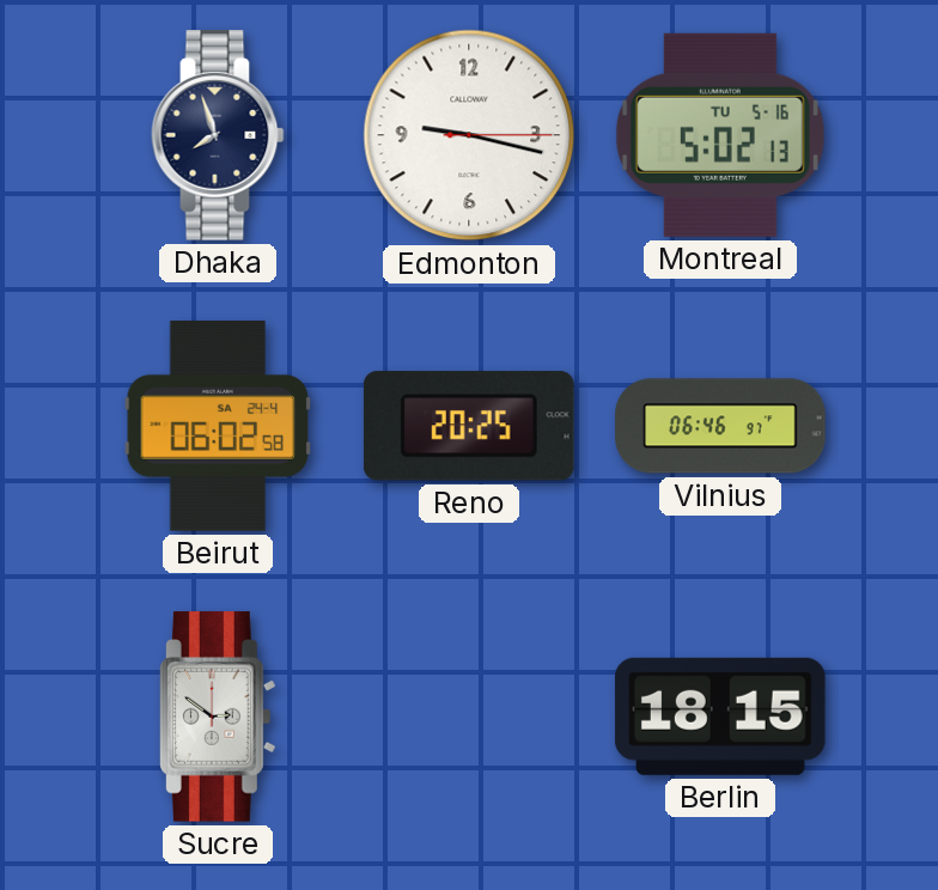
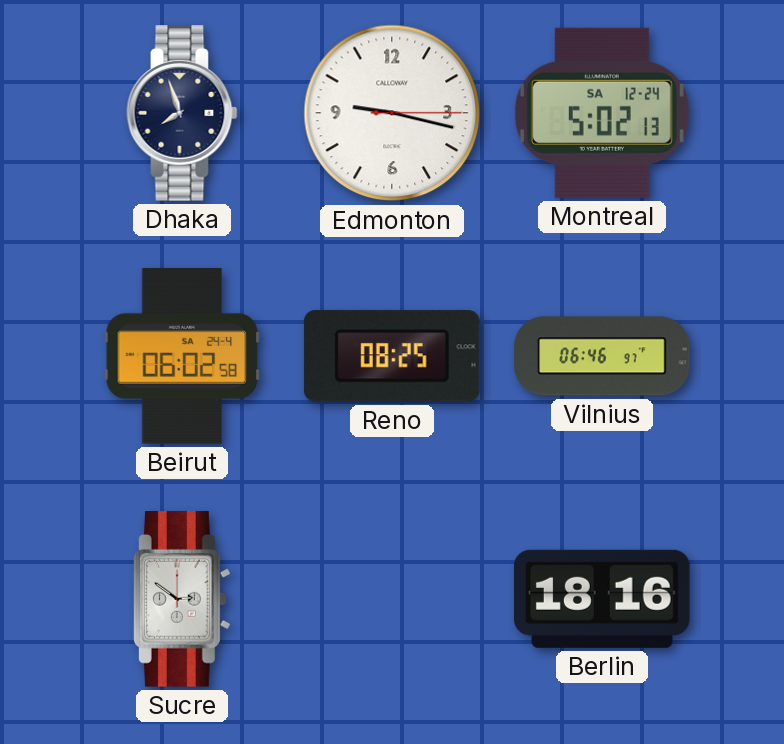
Montreal date: TU 5-16 -> SA 12-24
Reno: 20:25 -> 08:25
Berlin: 18:15 -> 18:16
